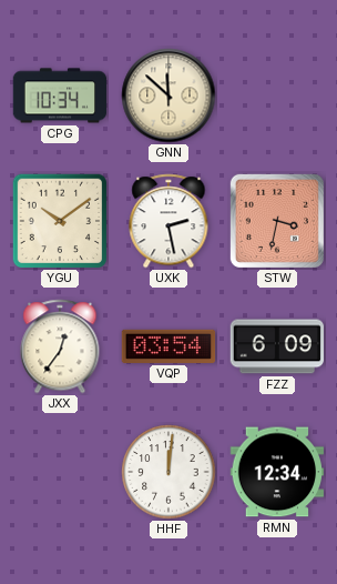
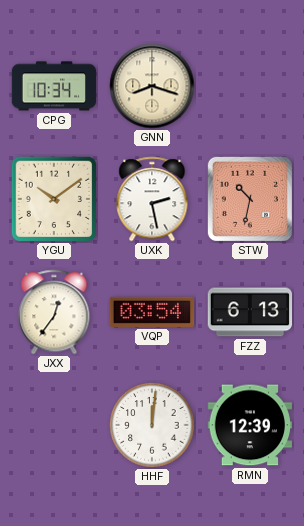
GNN: 11:52 -> 8:18
STW: 3:32 -> 10:32
FZZ: 6:09 -> 6:13
RMN: 12:34 -> 12:39
